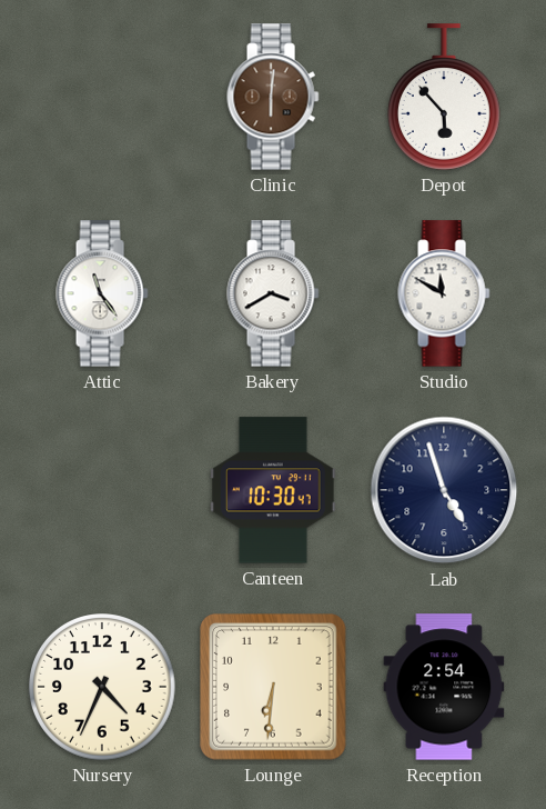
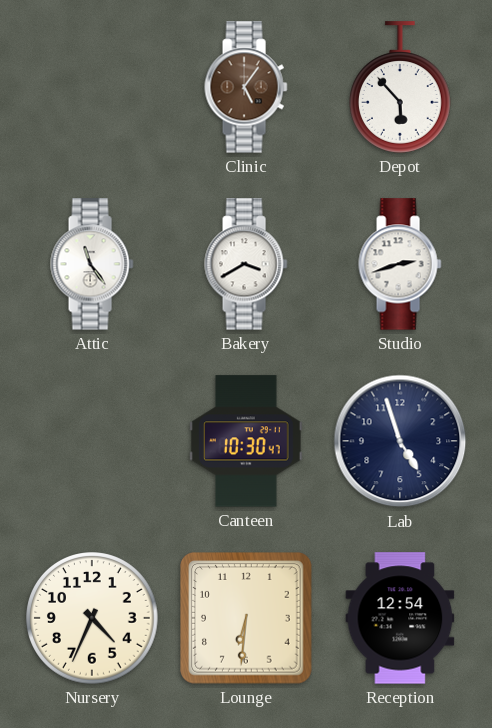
Clinic: 6:01 -> 5:06
Studio: 11:50 -> 2:42
Reception: 2:54 -> 12:54
